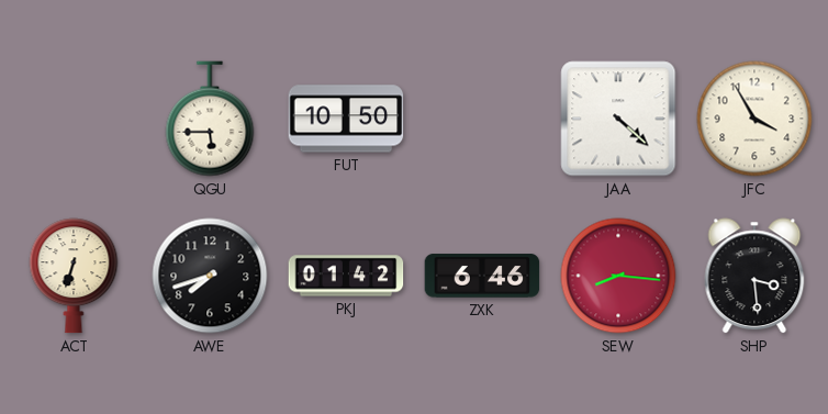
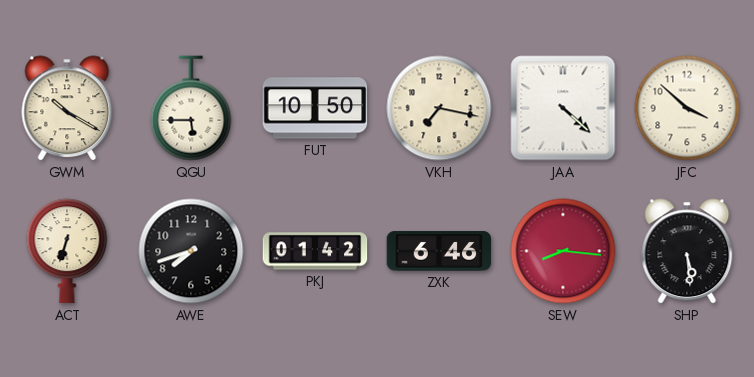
GWM: none -> 10:20
VKH: none -> 7:17
JFC: 3:55 -> 3:52
SHP: 3:29 -> 5:29
